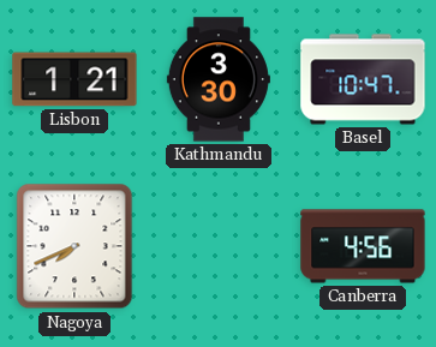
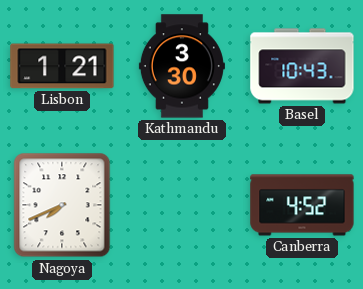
Basel: 10:47 -> 10:43
Canberra: 4:56 -> 4:52
